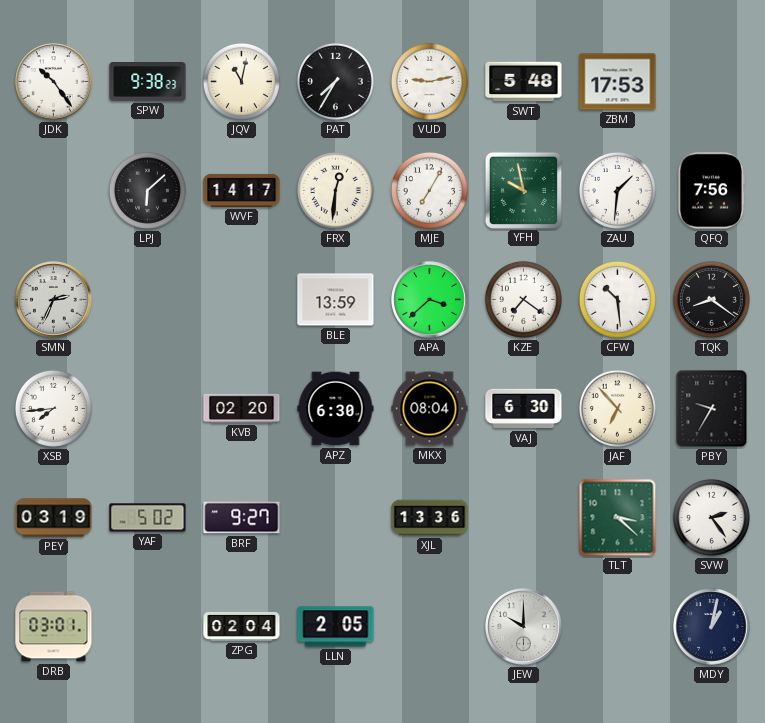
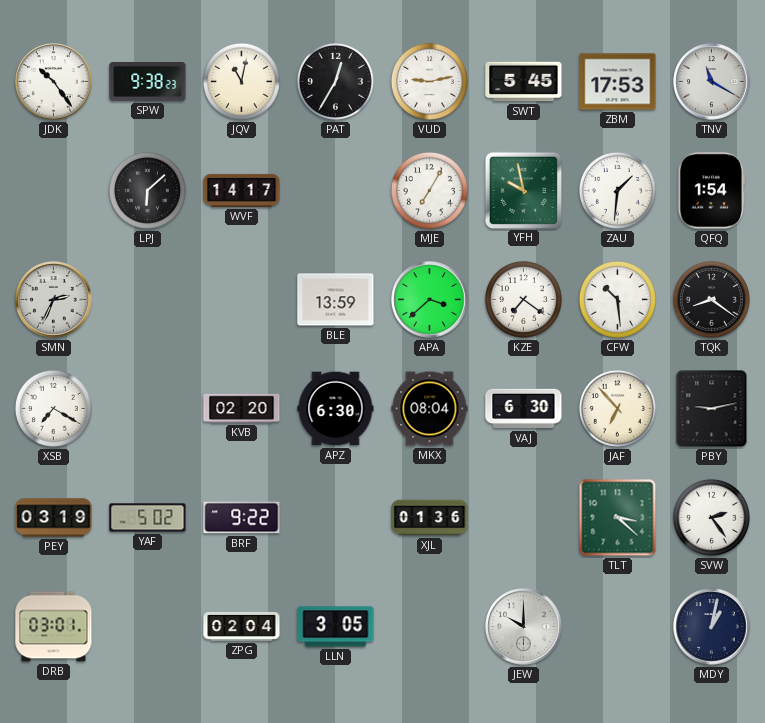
PAT: 7:35 -> 12:35
SWT: 5:48 -> 5:45
TNV: none -> 11:20
FRX: 12:31 -> none
QFQ: 7:56 -> 1:54
XSB: 7:44 -> 7:20
PBY: 9:35 -> 9:13
BRF: 9:27 -> 9:22
XJL: 13:36 -> 01:36
LLN: 2:05 -> 3:05
